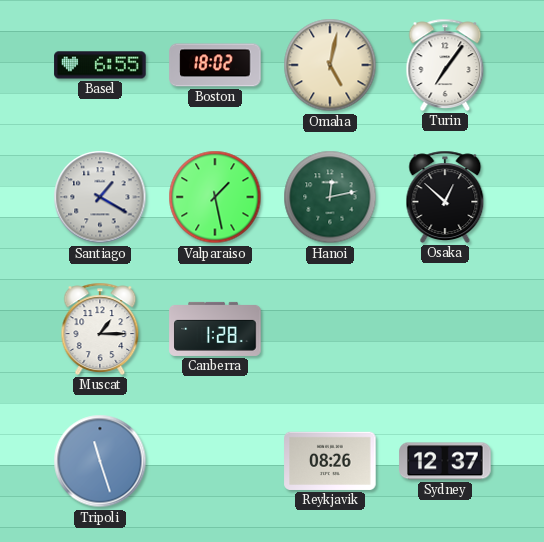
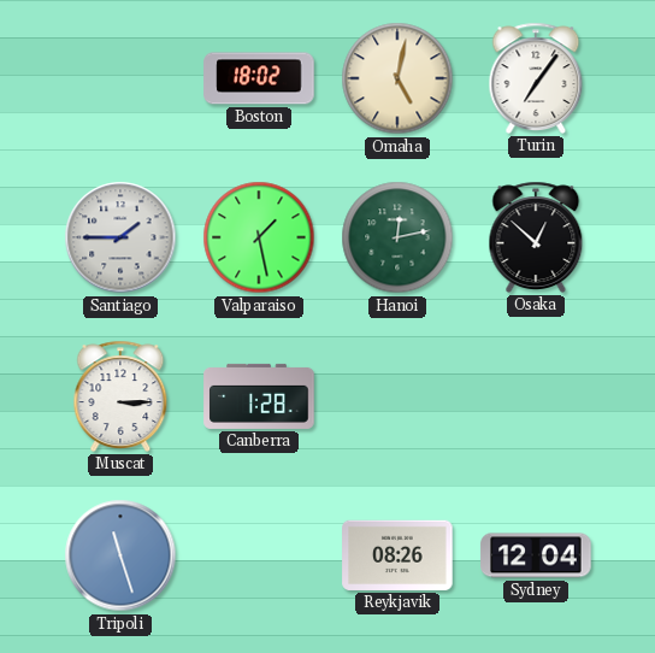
Basel: 6:55 -> none
Santiago: 1:20 -> 1:45
Muscat: 1:15 -> 3:15
Sydney: 12:37 -> 12:04
